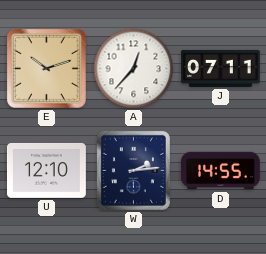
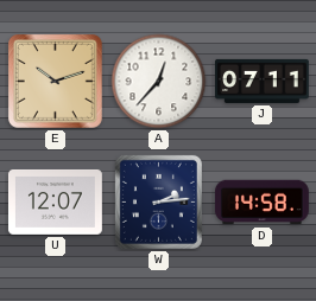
U: 12:10 -> 12:07
D: 14:55 -> 14:58
